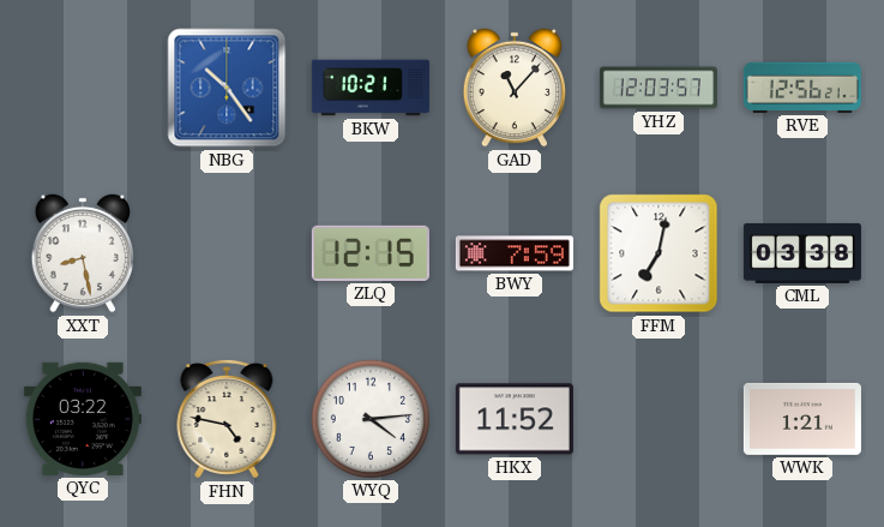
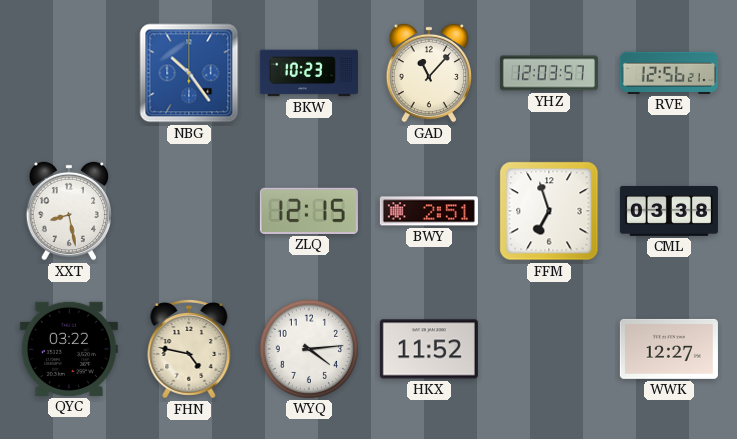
BKW: 10:21 -> 10:23
BWY: 7:59 -> 2:51
FFM: 7:02 -> 6:57
WWK: 1:21 -> 12:27
